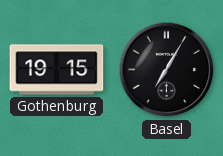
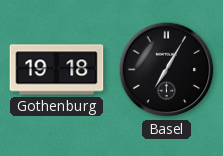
Gothenburg: 19:15 -> 19:18
